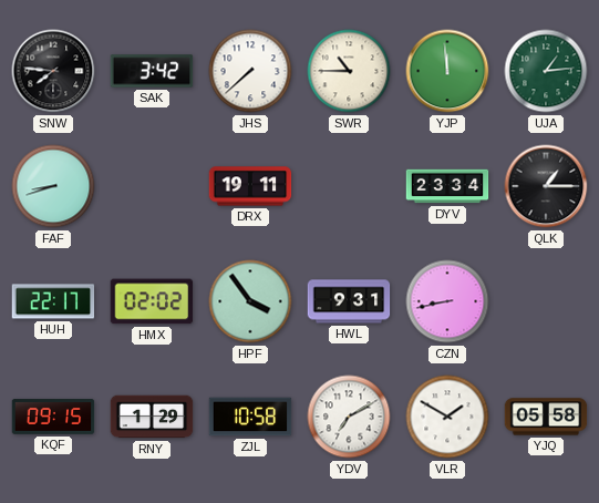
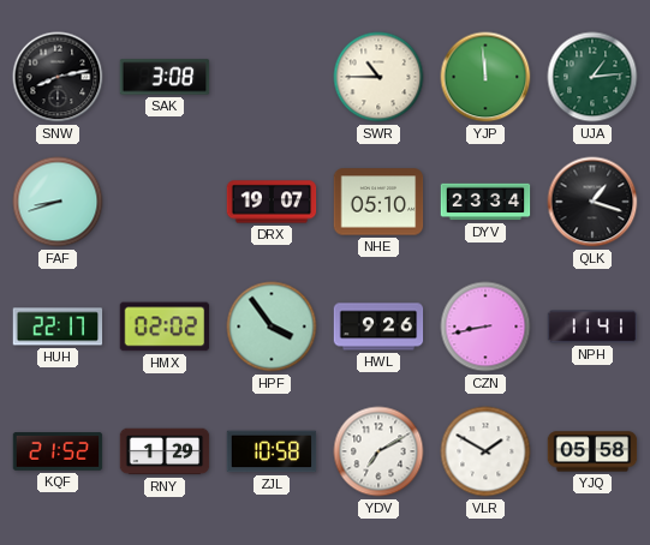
SNW: 7:46 -> 8:13
SAK: 3:42 -> 3:08
JHS: 7:38 -> none
DRX: 19:11 -> 19:07
NHE: none -> 05:10
QLK: 1:15 -> 1:18
HWL: 9:31 -> 9:26
NPH: none -> 11:41
KQF: 09:15 -> 21:52
